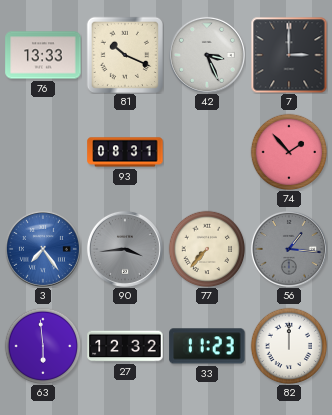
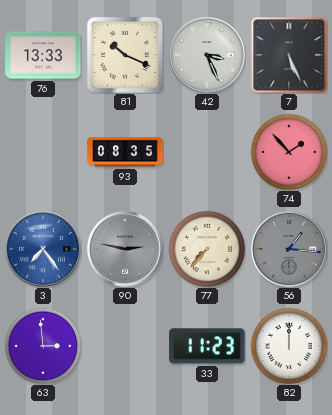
7: 3:00 -> 5:26
93: 08:31 -> 08:35
90: 3:44 -> 2:47
63: 5:59 -> 2:59
27: 12:32 -> none
